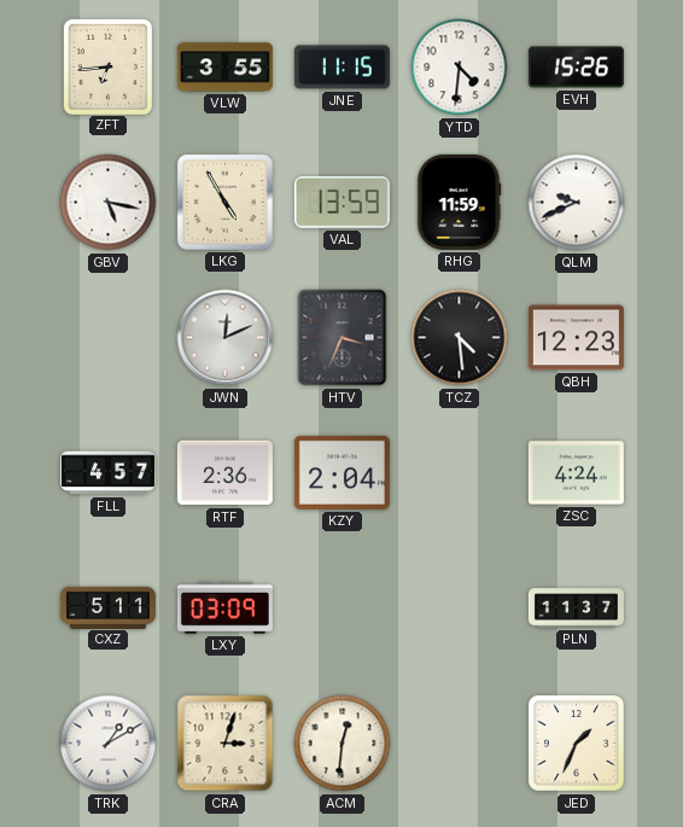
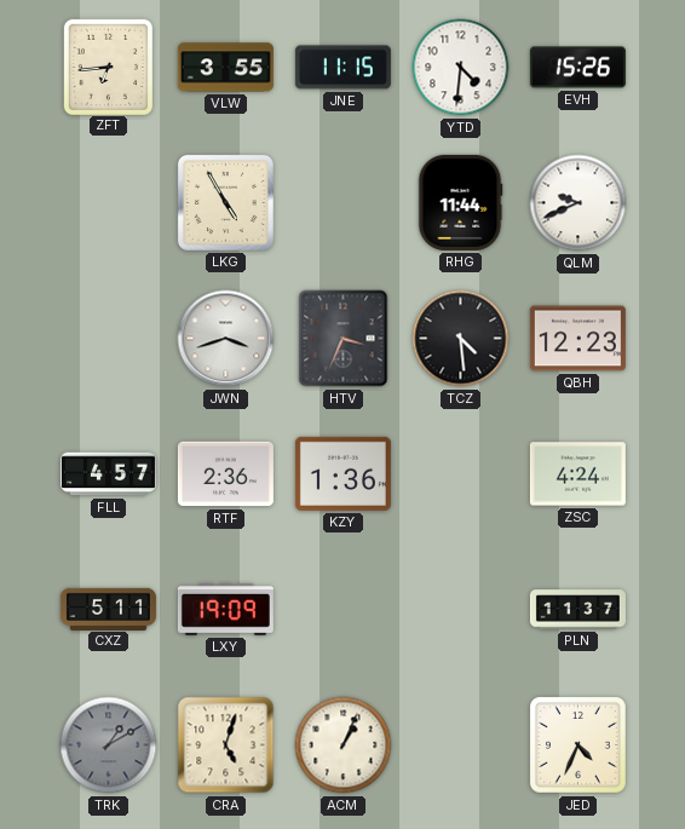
GBV: 5:17 -> none
VAL: 13:59 -> none
RHG: 11:59 -> 11:44
JWN: 12:11 -> 3:42
KZY: 2:04 -> 1:36
LXY: 03:09 -> 19:09
TRK dial: white -> grey
CRA: 3:03 -> 5:03
ACM: 12:31 -> 1:04
JED: 1:34 -> 4:34
